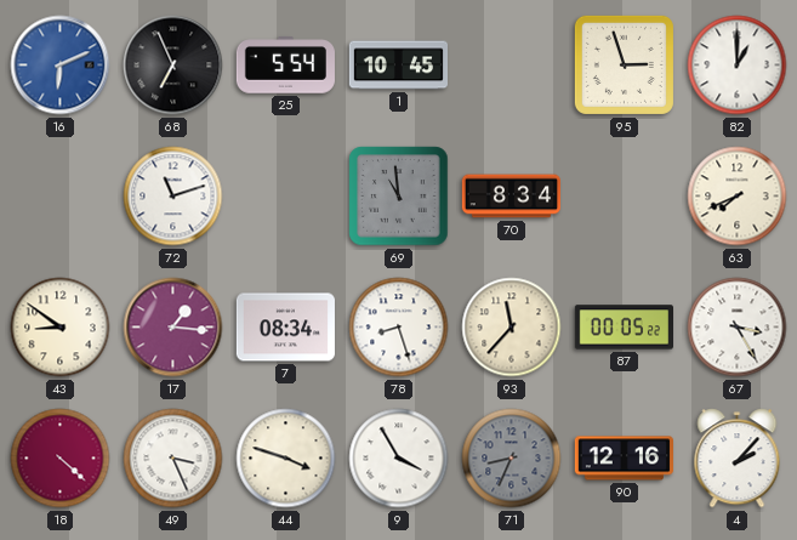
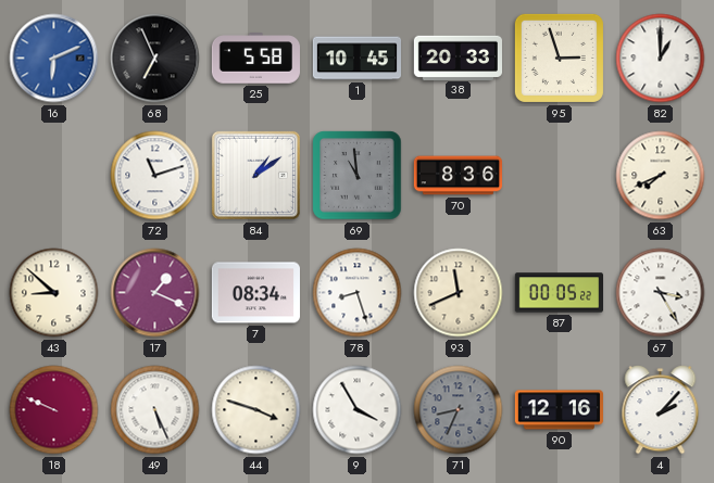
25: 5:54 -> 5:58
38: none -> 20:33
84: none -> 1:09
70: 8:34 -> 8:36
43: 8:51 -> 8:52
17: 1:16 -> 1:19
93: 11:37 -> 11:41
18: 4:22 -> 9:49
49: 3:26 -> 5:26
